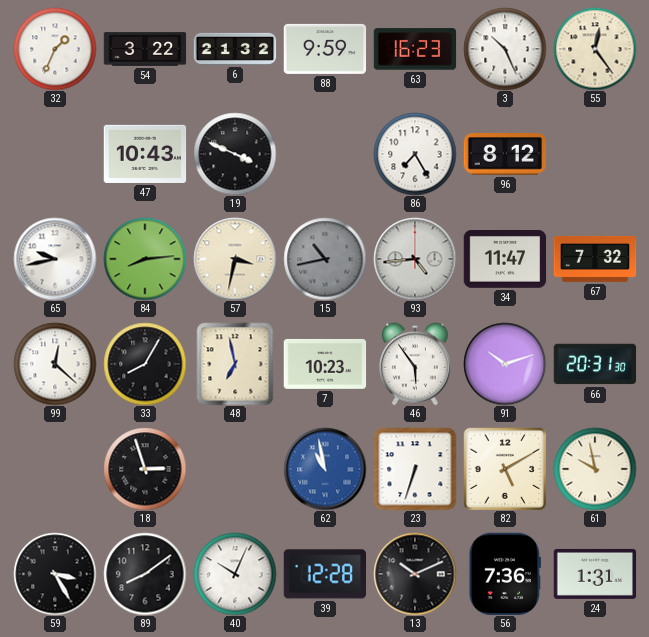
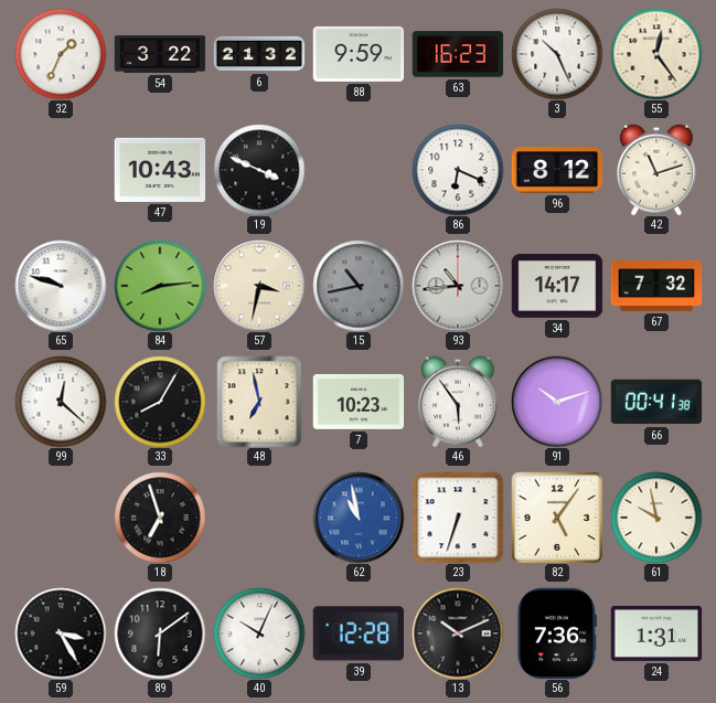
86: 7:25 -> 6:19
42: none -> 11:12
65: 9:43 -> 9:48
93: 4:44 -> 10:44
34: 11:47 -> 14:17
66: 20:31 -> 00:41
18: 2:57 -> 6:57
82: 5:10 -> 5:06
89: 8:09 -> 6:09
